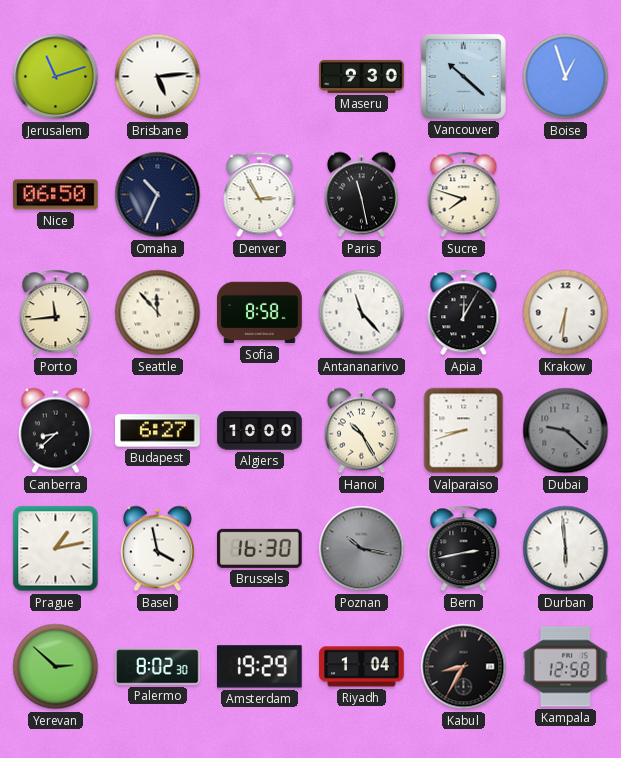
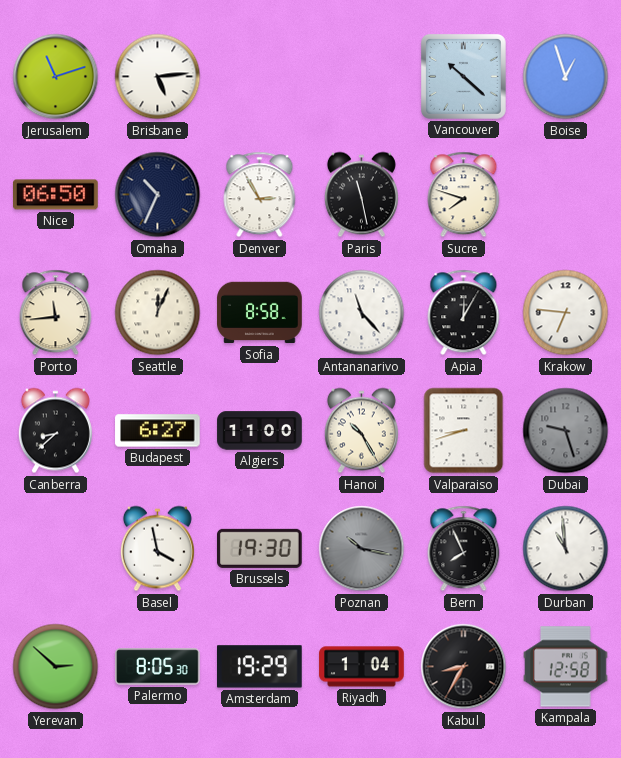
Maseru: 9:30 -> none
Seattle: 11:53 -> 12:04
Krakow: 6:31 -> 6:46
Algiers: 10:00 -> 11:00
Dubai: 9:22 -> 9:27
Prague: 1:13 -> none
Brussels: 16:30 -> 19:30
Bern: 2:43 -> 7:56
Durban: 5:59 -> 10:59
Palermo: 8:02 -> 8:05
